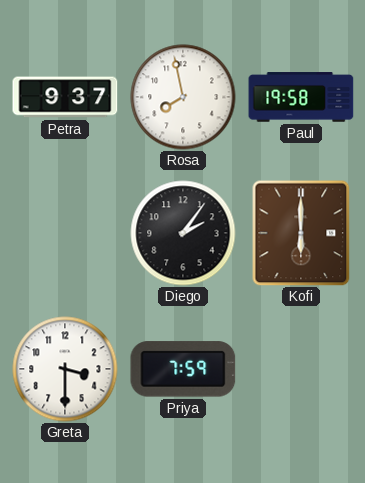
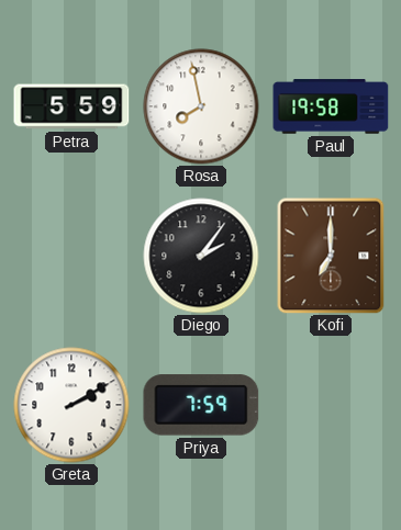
Petra: 9:37 -> 5:59
Kofi: 6:00 -> 7:00
Greta: 3:30 -> 2:10
